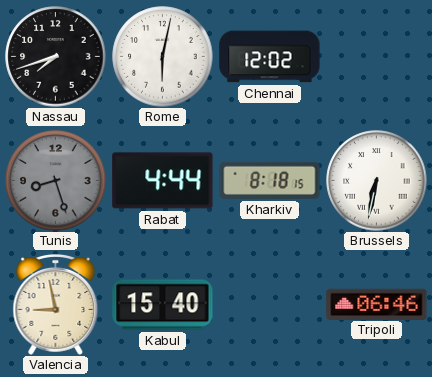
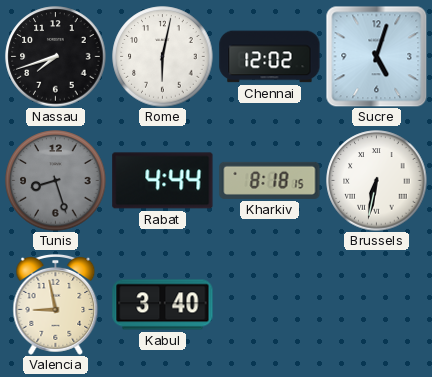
Sucre: none -> 5:03
Kabul: 15:40 -> 3:40
Tripoli: 06:46 -> none
